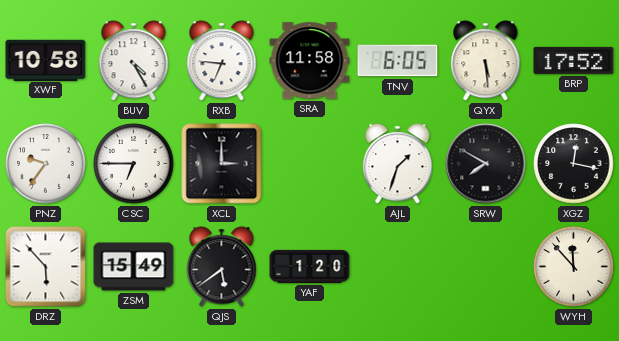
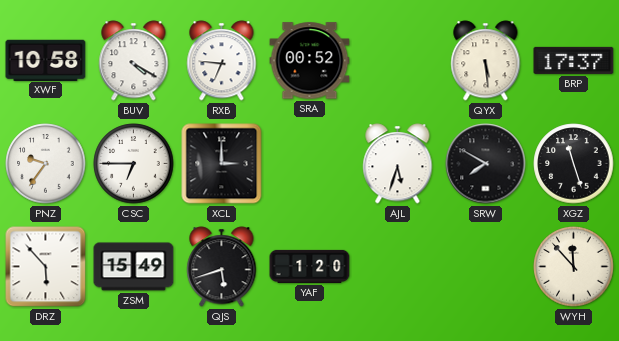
BUV: 4:25 -> 4:20
SRA: 11:58 -> 00:52
TNV: 6:05 -> none
BRP: 17:52 -> 17:37
AJL: 1:33 -> 5:33
XGZ: 12:17 -> 11:27
QJS: 5:39 -> 5:42
